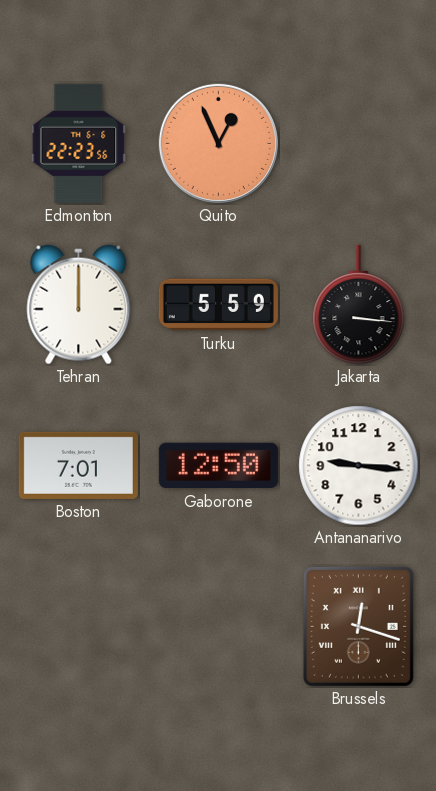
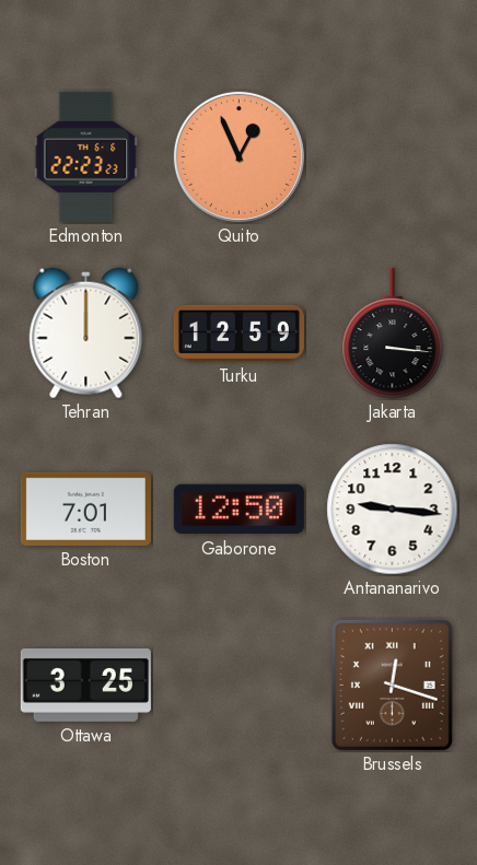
Edmonton: 22:23:56 -> 22:23:23
Turku: 5:59 -> 12:59
Ottawa: none -> 3:25
